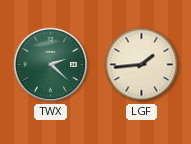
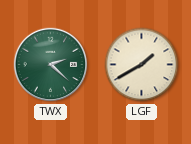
LGF: 1:44 -> 1:40
